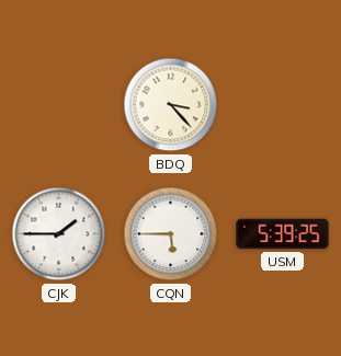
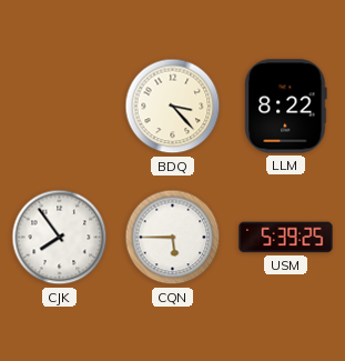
LLM: none -> 8:22
CJK: 1:45 -> 7:54
